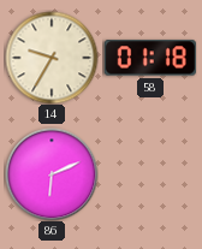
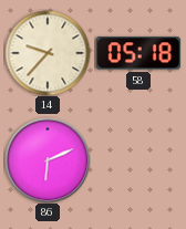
14: 9:35 -> 9:37
58: 01:18 -> 05:18
